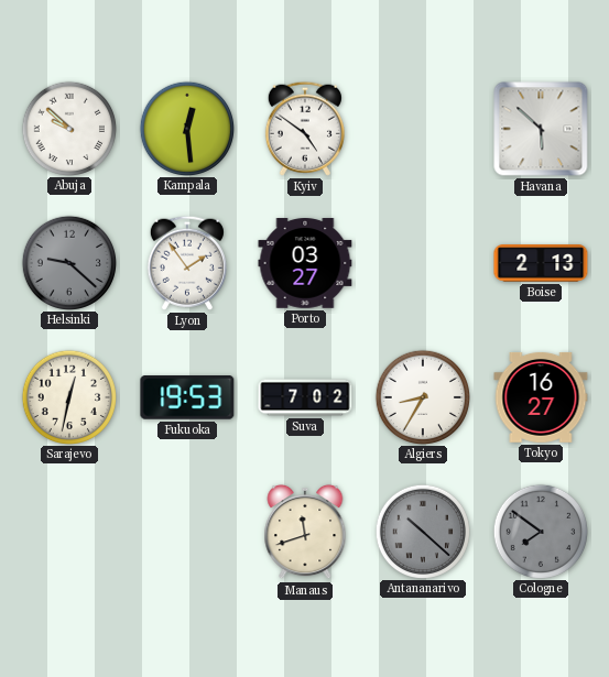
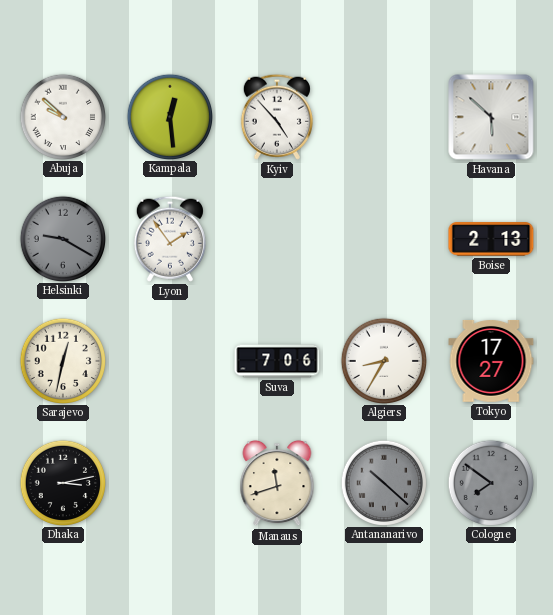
Kyiv: 4:51 -> 4:53
Helsinki: 9:22 -> 9:20
Porto: 03:27 -> none
Fukuoka: 19:53 -> none
Suva: 7:02 -> 7:06
Tokyo: 16:27 -> 17:27
Dhaka: none -> 3:13
